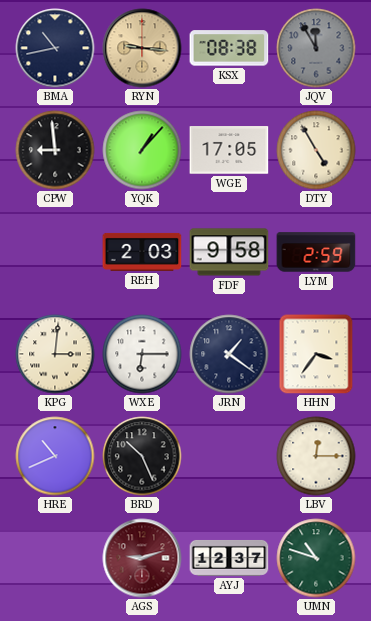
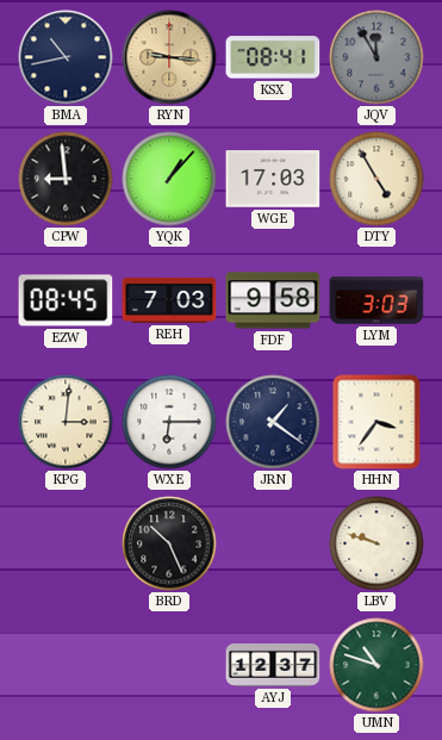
KSX: 08:38 -> 08:41
WGE: 17:05 -> 17:03
EZW: none -> 08:45
REH: 2:03 -> 7:03
LYM: 2:59 -> 3:03
HRE: 10:41 -> none
LBV: 12:15 -> 9:48
AGS: 9:12 -> none
